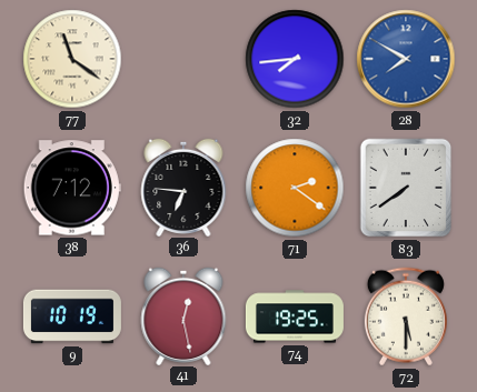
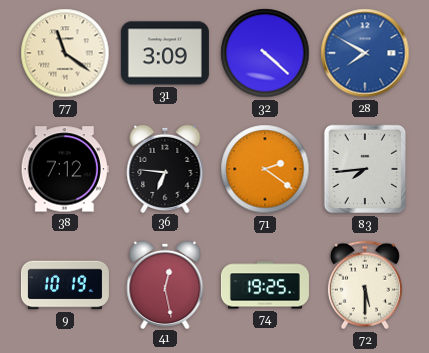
31: none -> 3:09
32: 7:44 -> 4:22
83: 7:39 -> 7:44
